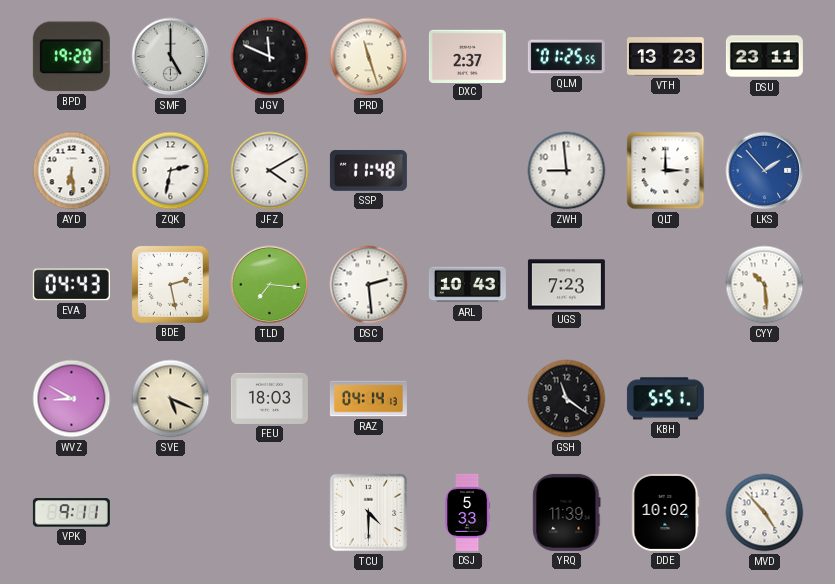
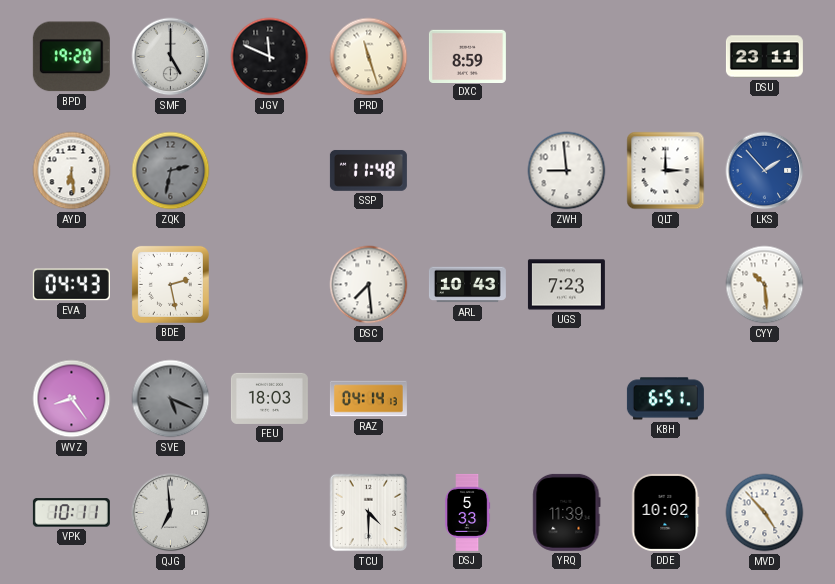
DXC: 2:37 -> 8:59
QLM: 01:25 -> none
VTH: 13:23 -> none
ZQK dial: white -> grey
JFZ: 4:10 -> none
TLD: 7:16 -> none
DSC: 2:29 -> 7:29
WVZ: 8:50 -> 8:24
SVE dial: cream -> grey
GSH: 11:21 -> none
KBH: 5:51 -> 6:51
VPK: 9:11 -> 10:11
QJG: none -> 6:59
